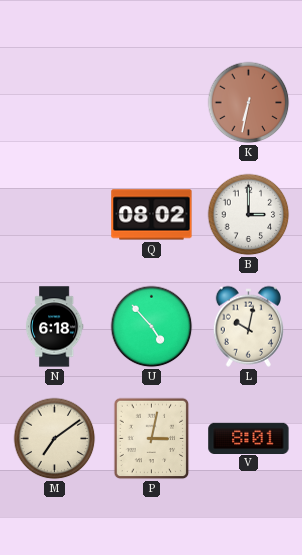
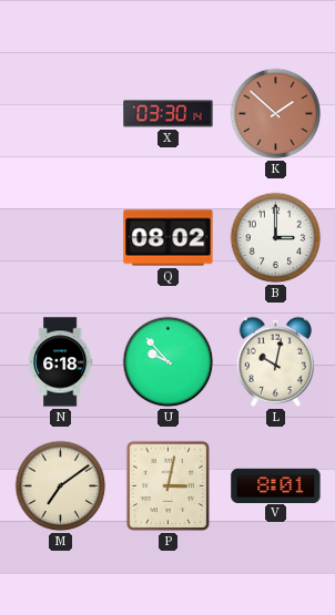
X: none -> 03:30
K: 6:32 -> 1:52
U: 4:53 -> 9:53
